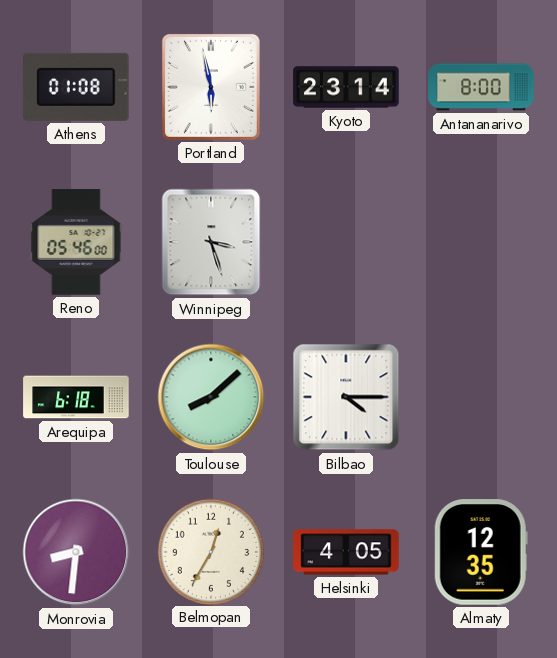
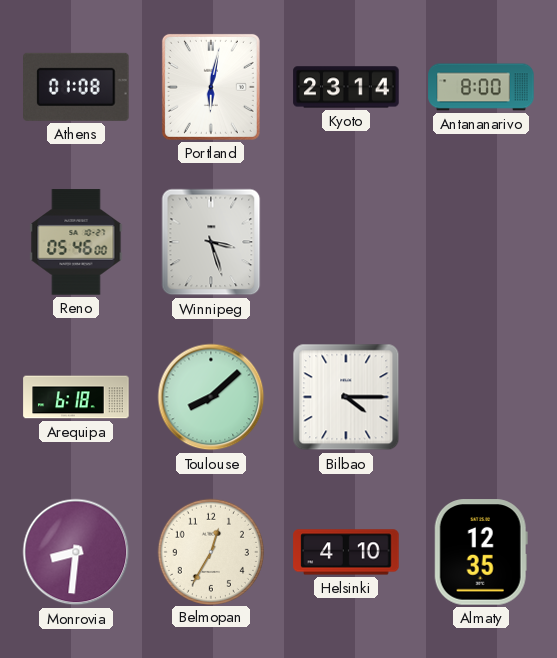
Portland: 5:58 -> 6:02
Helsinki: 4:05 -> 4:10
